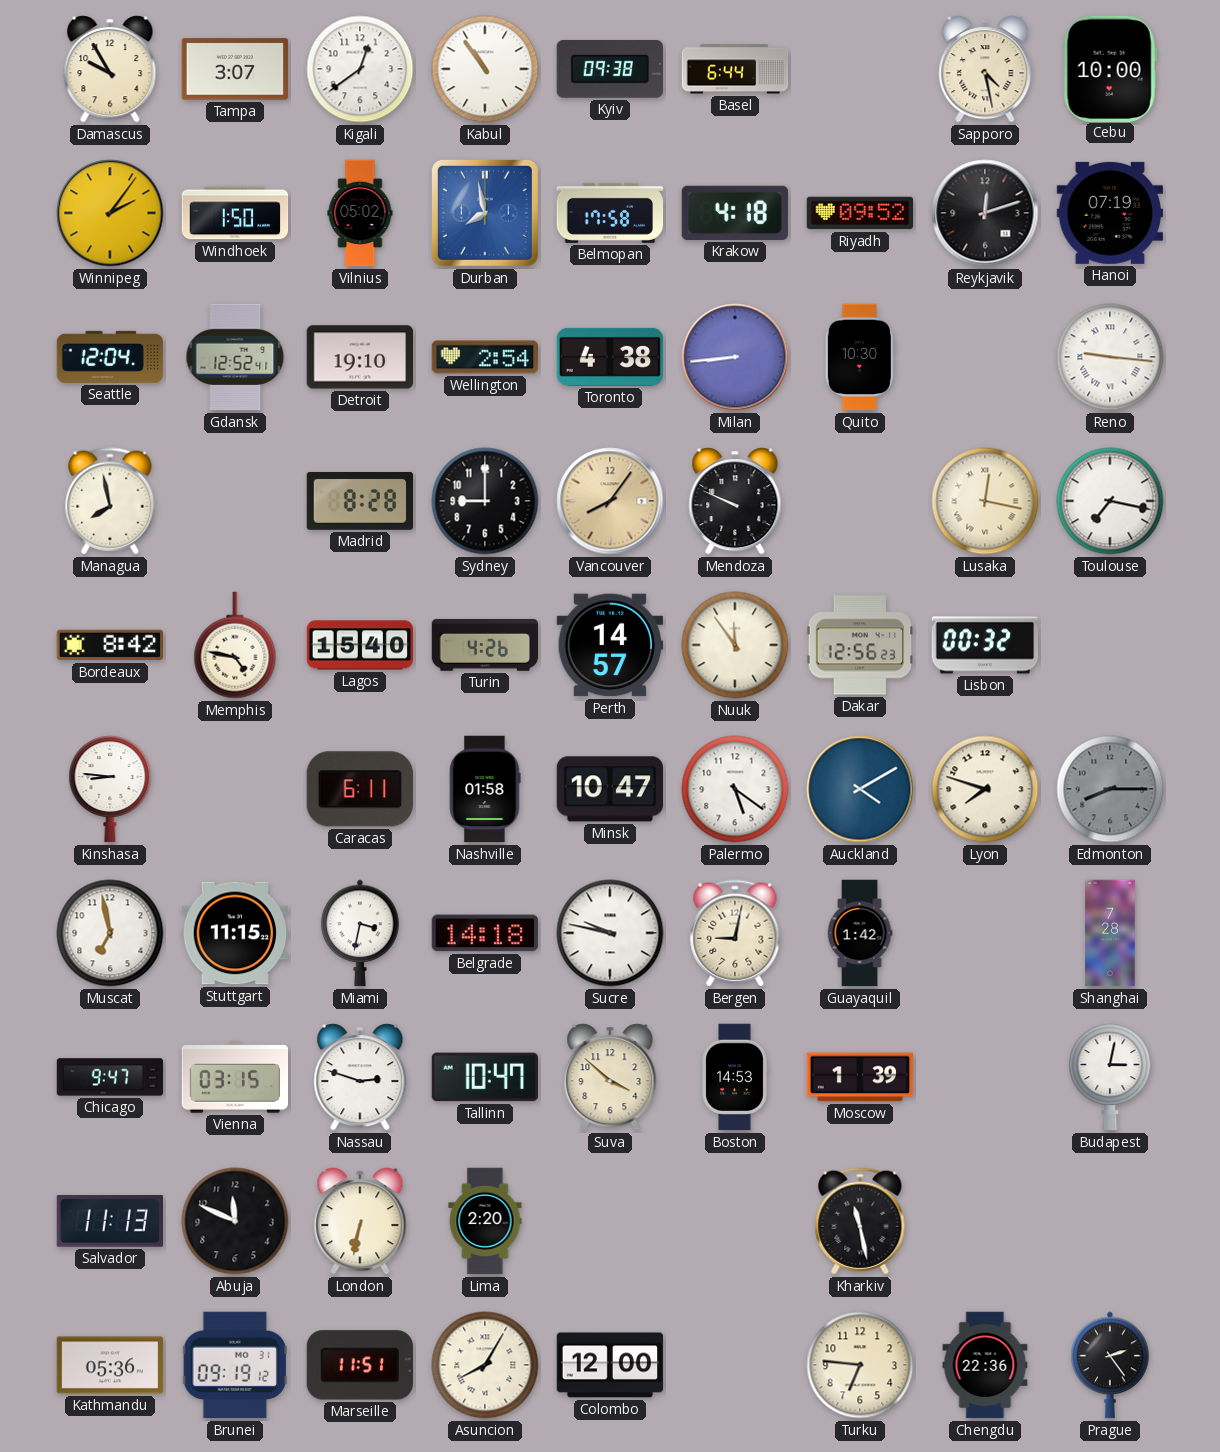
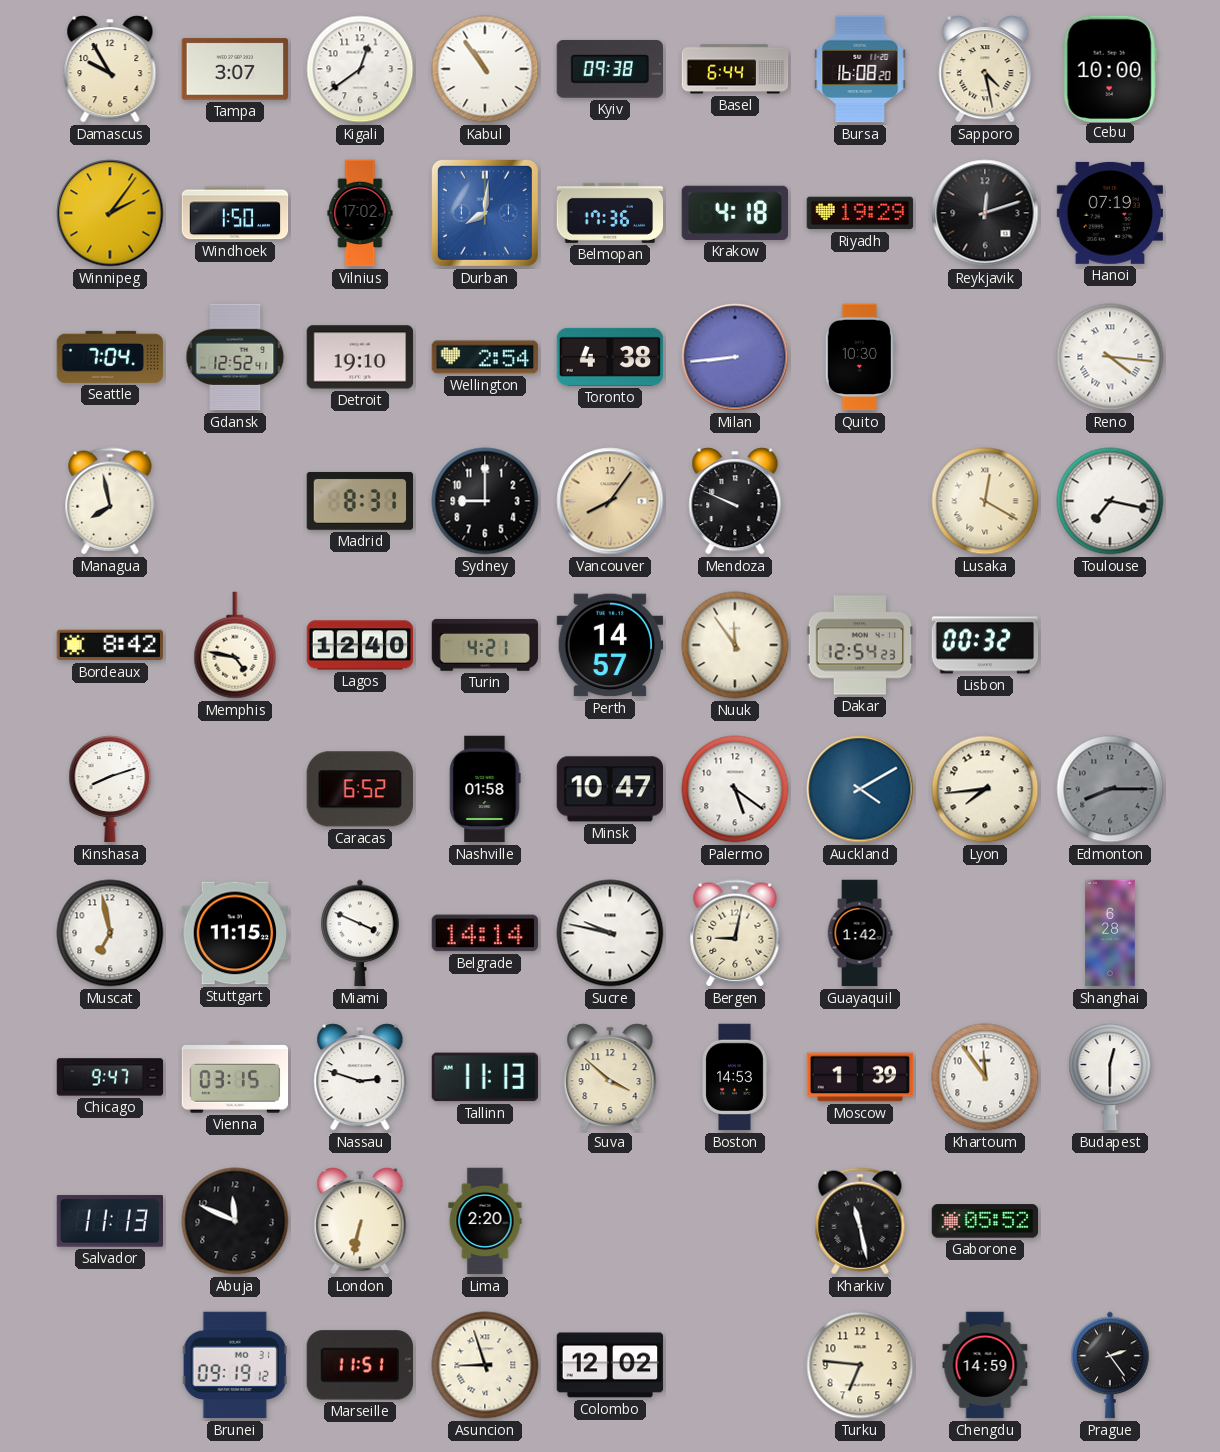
Bursa: none -> 16:08
Vilnius: 05:02 -> 17:02
Durban: 7:58 -> 8:01
Belmopan: 17:58 -> 17:36
Riyadh: 09:52 -> 19:29
Seattle: 12:04 -> 7:04
Reno: 9:16 -> 4:16
Madrid: 8:28 -> 8:31
Lusaka: 12:17 -> 12:20
Lagos: 15:40 -> 12:40
Turin: 4:26 -> 4:21
Dakar: 12:56 -> 12:54
Kinshasa: 8:46 -> 8:12
Caracas: 6:11 -> 6:52
Lyon: 7:48 -> 7:44
Miami: 3:32 -> 3:49
Belgrade: 14:18 -> 14:14
Shanghai: 7:28 -> 6:28
Tallinn: 10:47 -> 11:13
Khartoum: none -> 11:54
Budapest: 3:02 -> 12:30
Gaborone: none -> 05:52
Kathmandu: 05:36 -> none
Asuncion: 8:05 -> 8:57
Colombo: 12:00 -> 12:02
Chengdu: 22:36 -> 14:59
